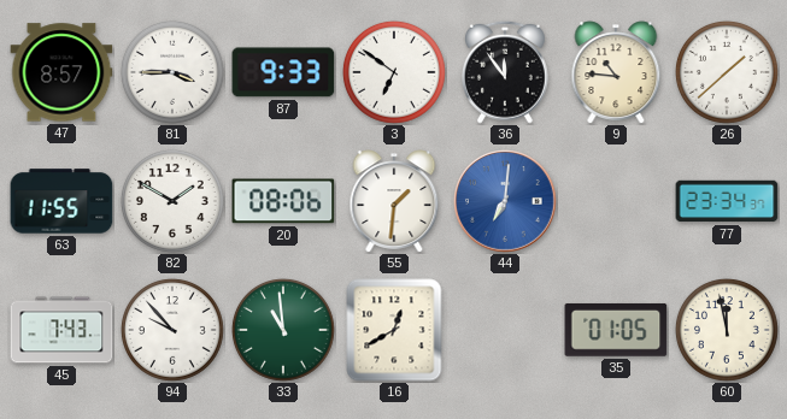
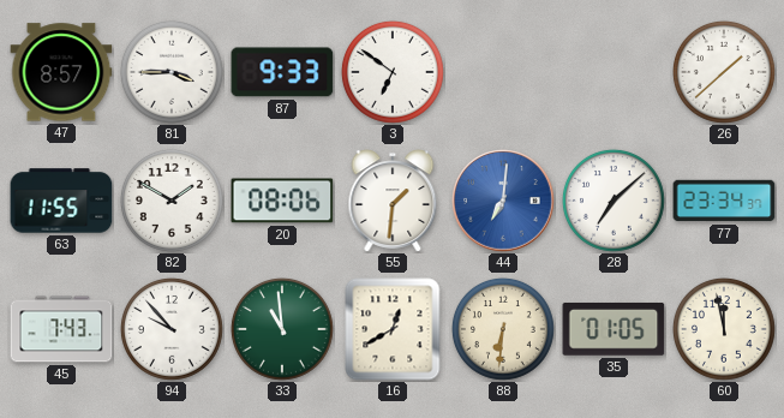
36: 11:54 -> none
9: 10:46 -> none
28: none -> 7:08
88: none -> 6:31
